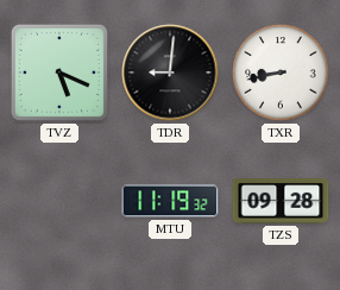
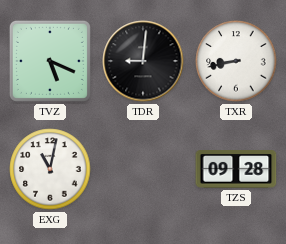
EXG: none -> 11:02
MTU: 11:19 -> none
